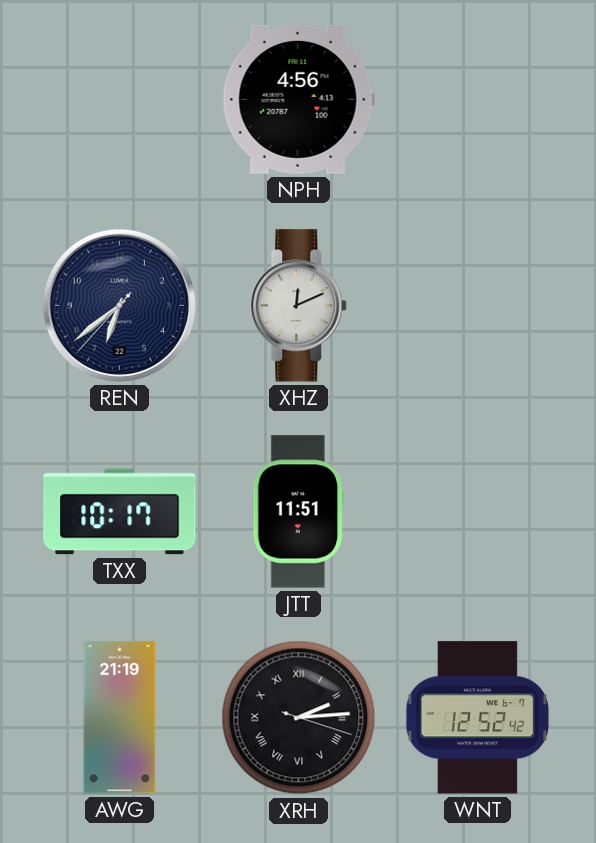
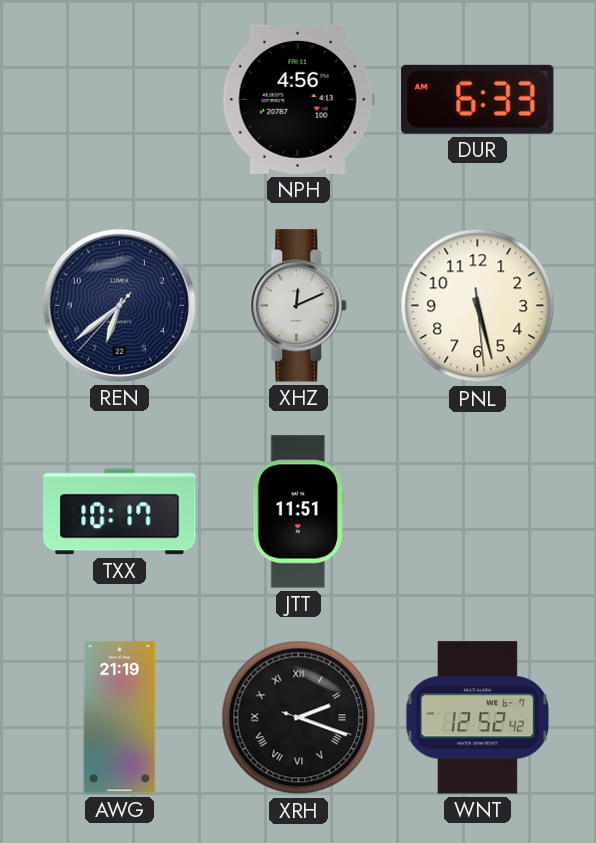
DUR: none -> 6:33
PNL: none -> 5:27
XRH: 2:14 -> 2:18
